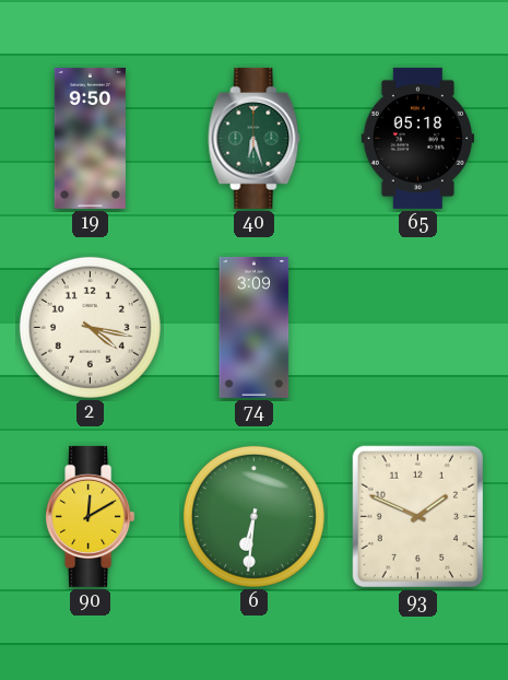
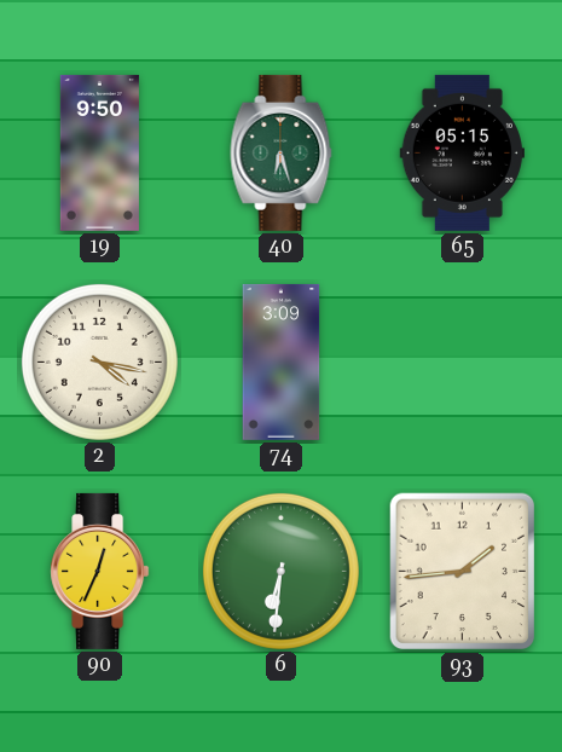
65: 05:18 -> 05:15
90: 12:10 -> 12:34
93: 1:49 -> 1:44
